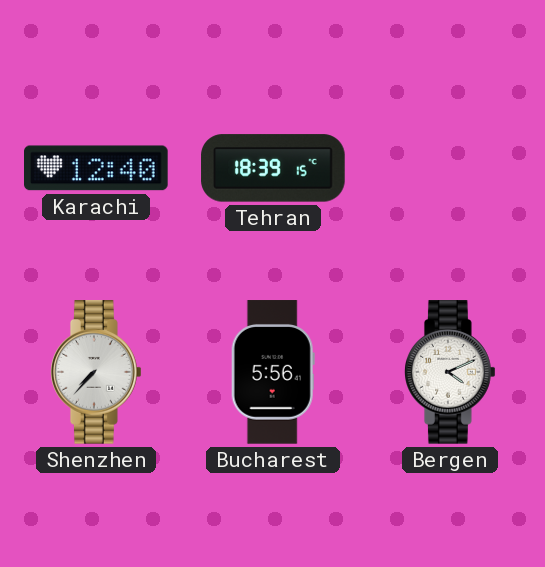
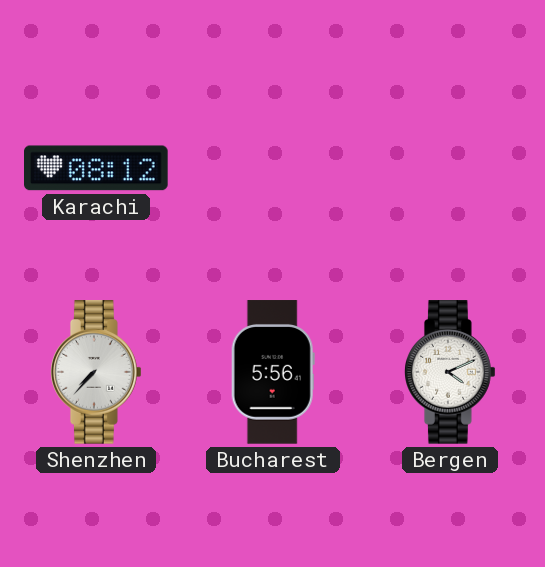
Karachi: 12:40 -> 08:12
Tehran: 18:39 -> none
